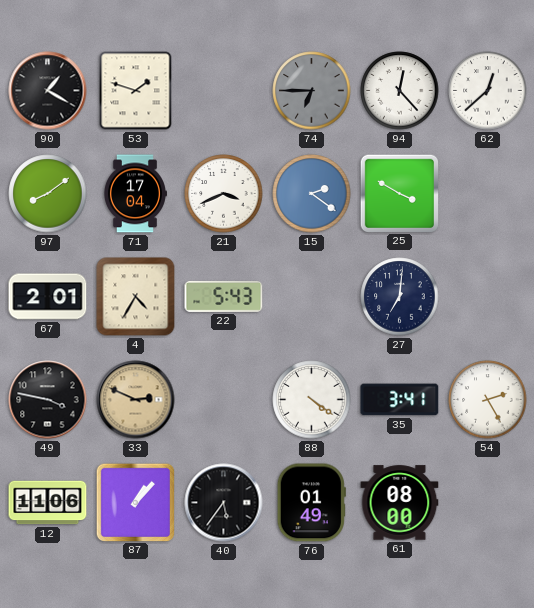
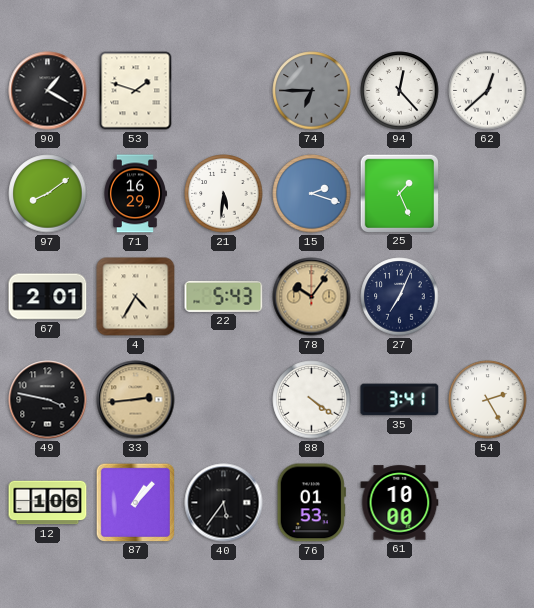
71: 17:04 -> 16:29
21: 3:41 -> 5:31
15: 2:21 -> 2:18
25: 3:50 -> 1:26
78: none -> 10:06
27: 7:01 -> 7:04
33: 2:49 -> 2:44
12: 11:06 -> 1:06
76: 01:49 -> 01:53
61: 08:00 -> 10:00
